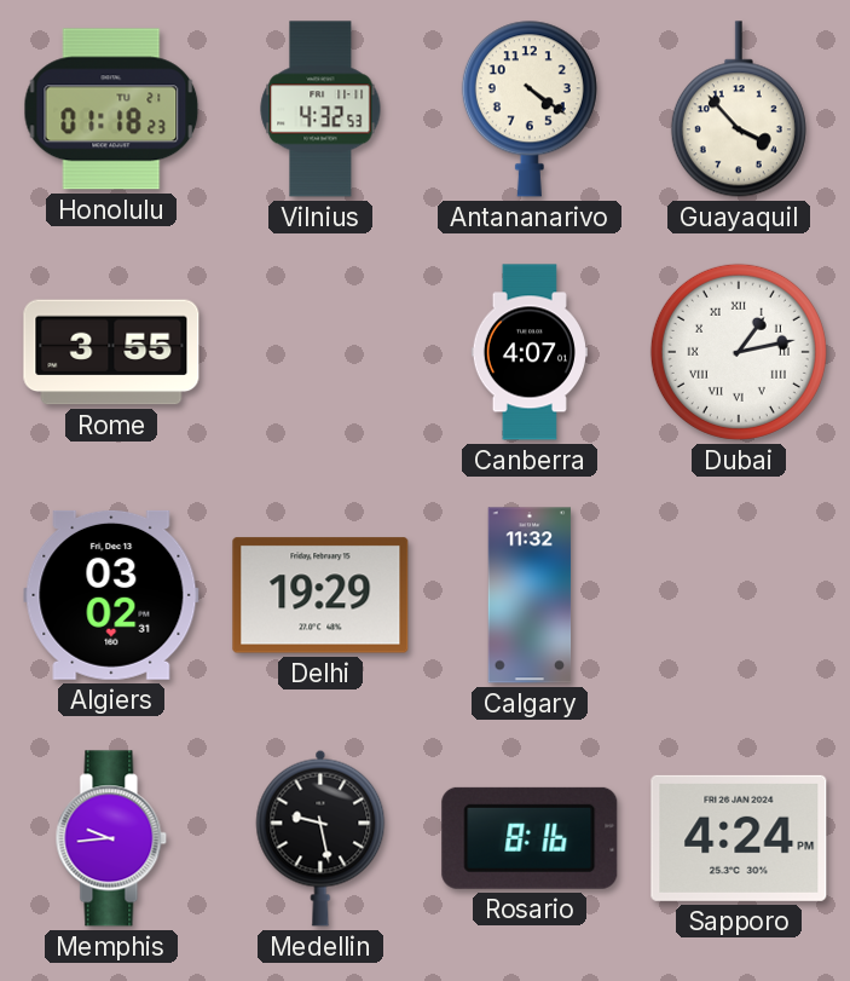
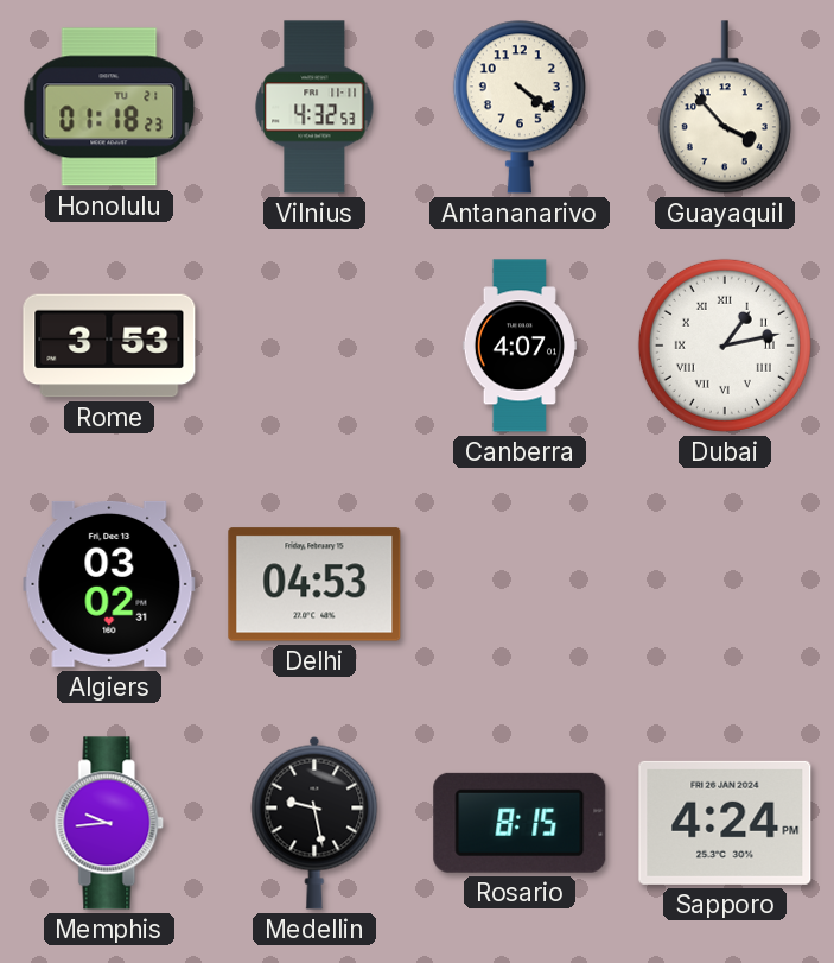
Rome: 3:55 -> 3:53
Delhi: 19:29 -> 04:53
Calgary: 11:32 -> none
Rosario: 8:16 -> 8:15
